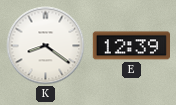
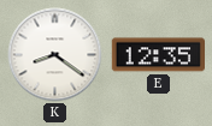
E: 12:39 -> 12:35
